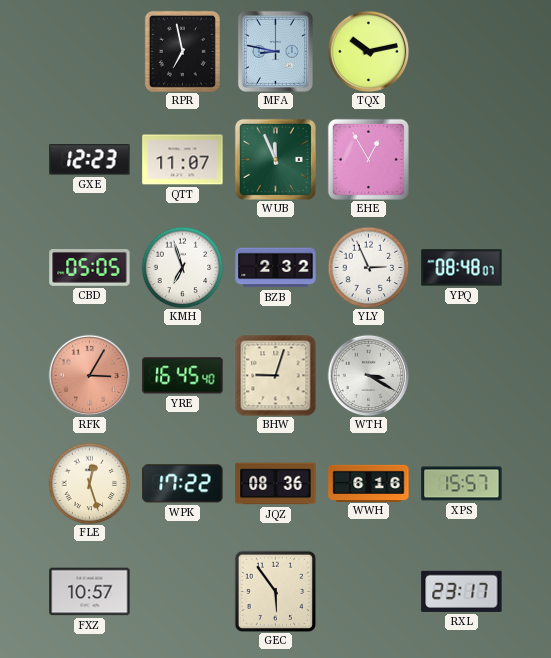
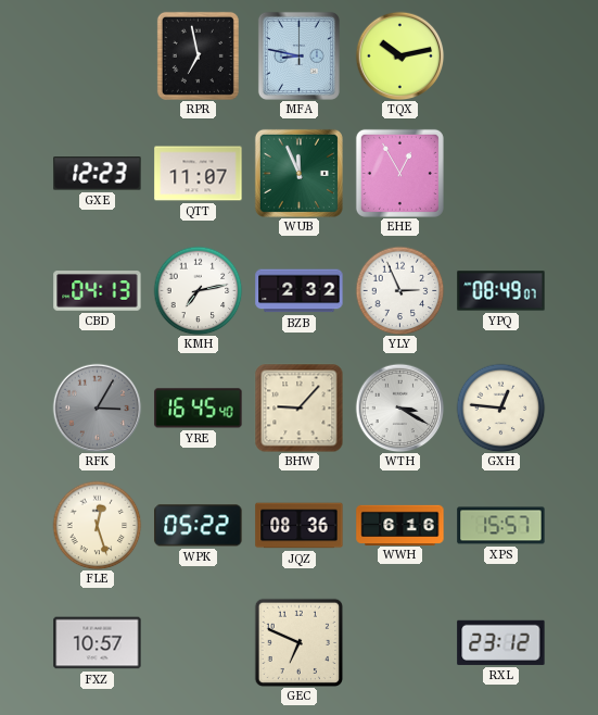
CBD: 05:05 -> 04:13
KMH: 6:57 -> 7:13
YPQ: 08:48 -> 08:49
RFK dial: salmon -> grey
BHW: 9:03 -> 9:07
GXH: none -> 12:46
WPK: 17:22 -> 05:22
GEC: 5:54 -> 6:49
RXL: 23:17 -> 23:12
